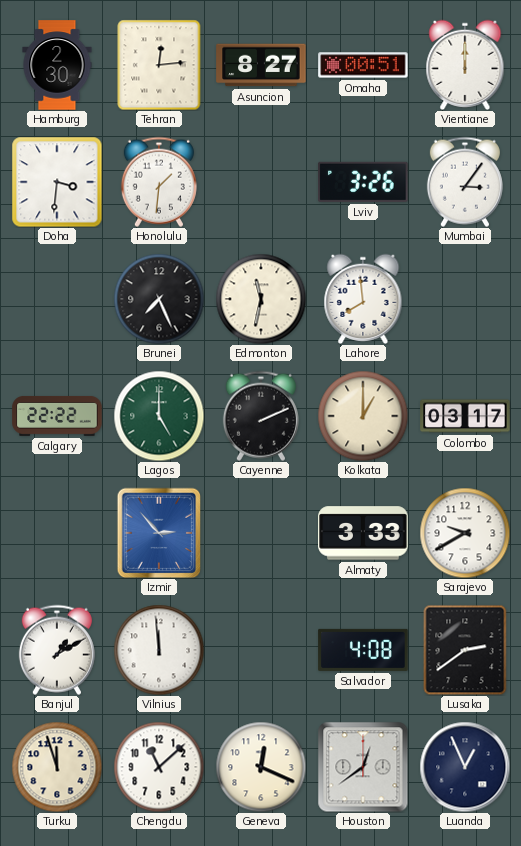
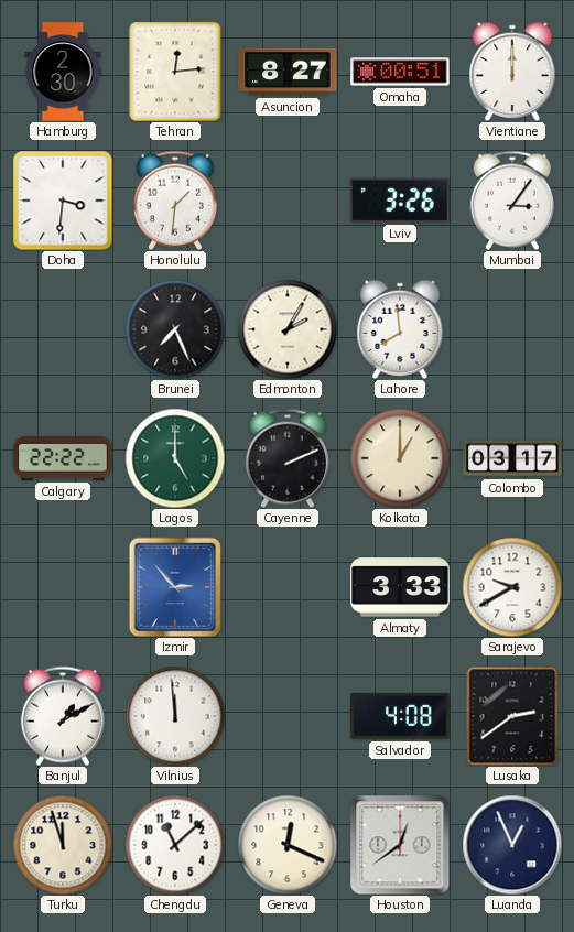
Edmonton: 11:32 -> 2:05
